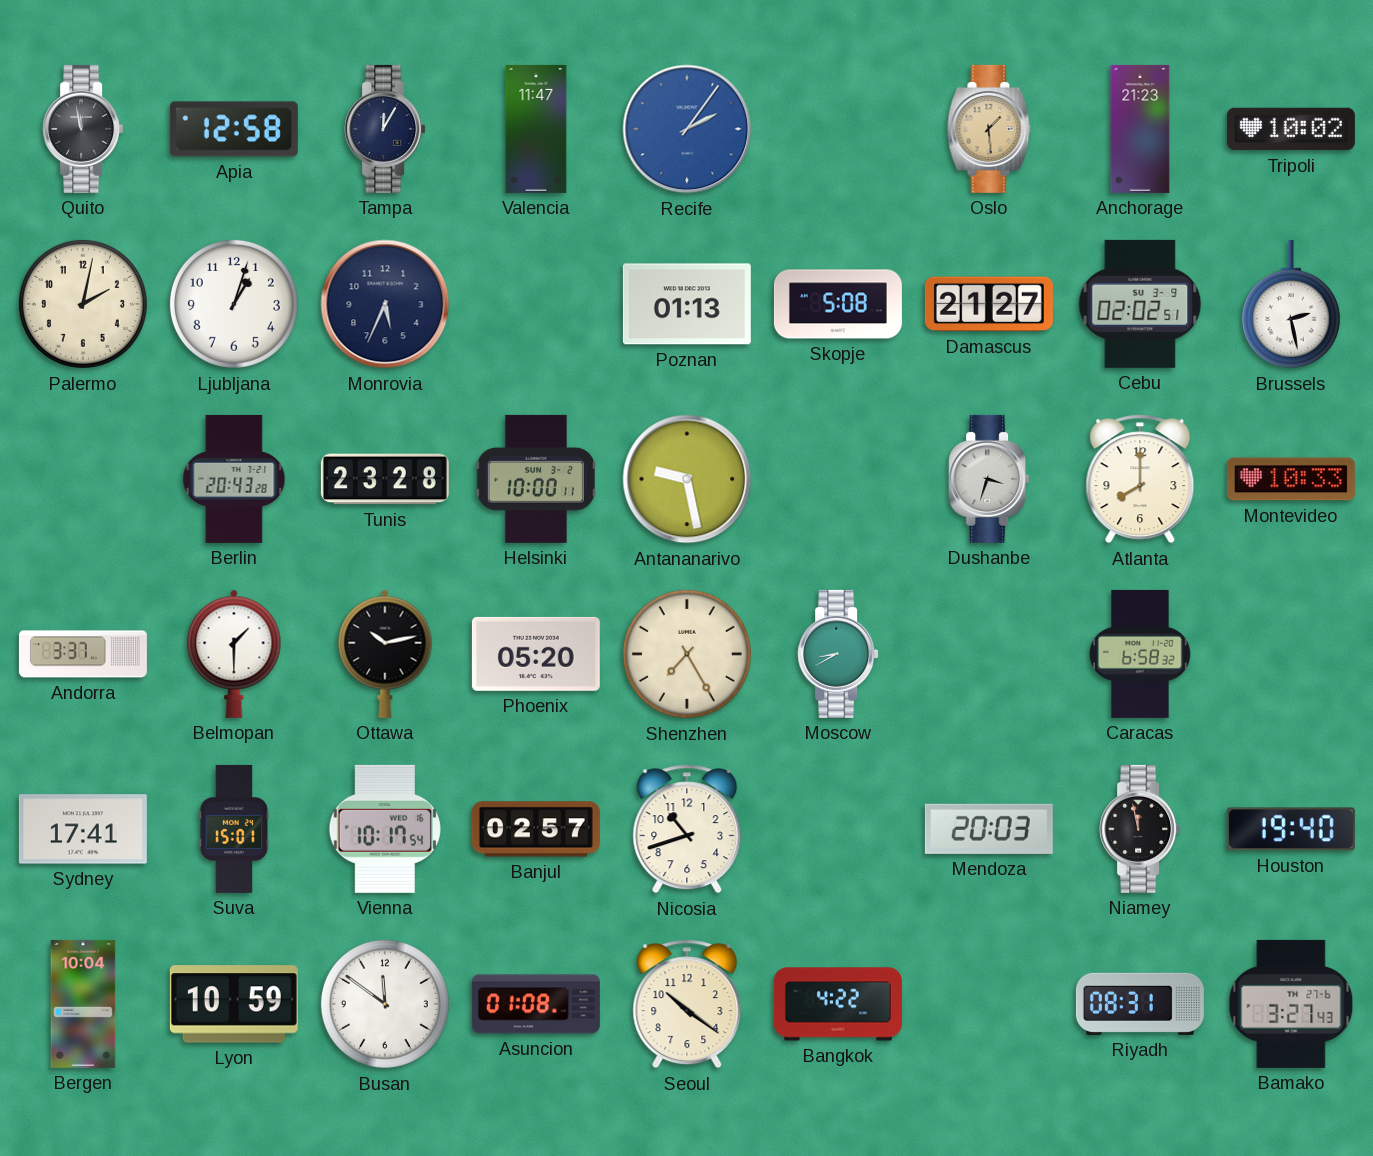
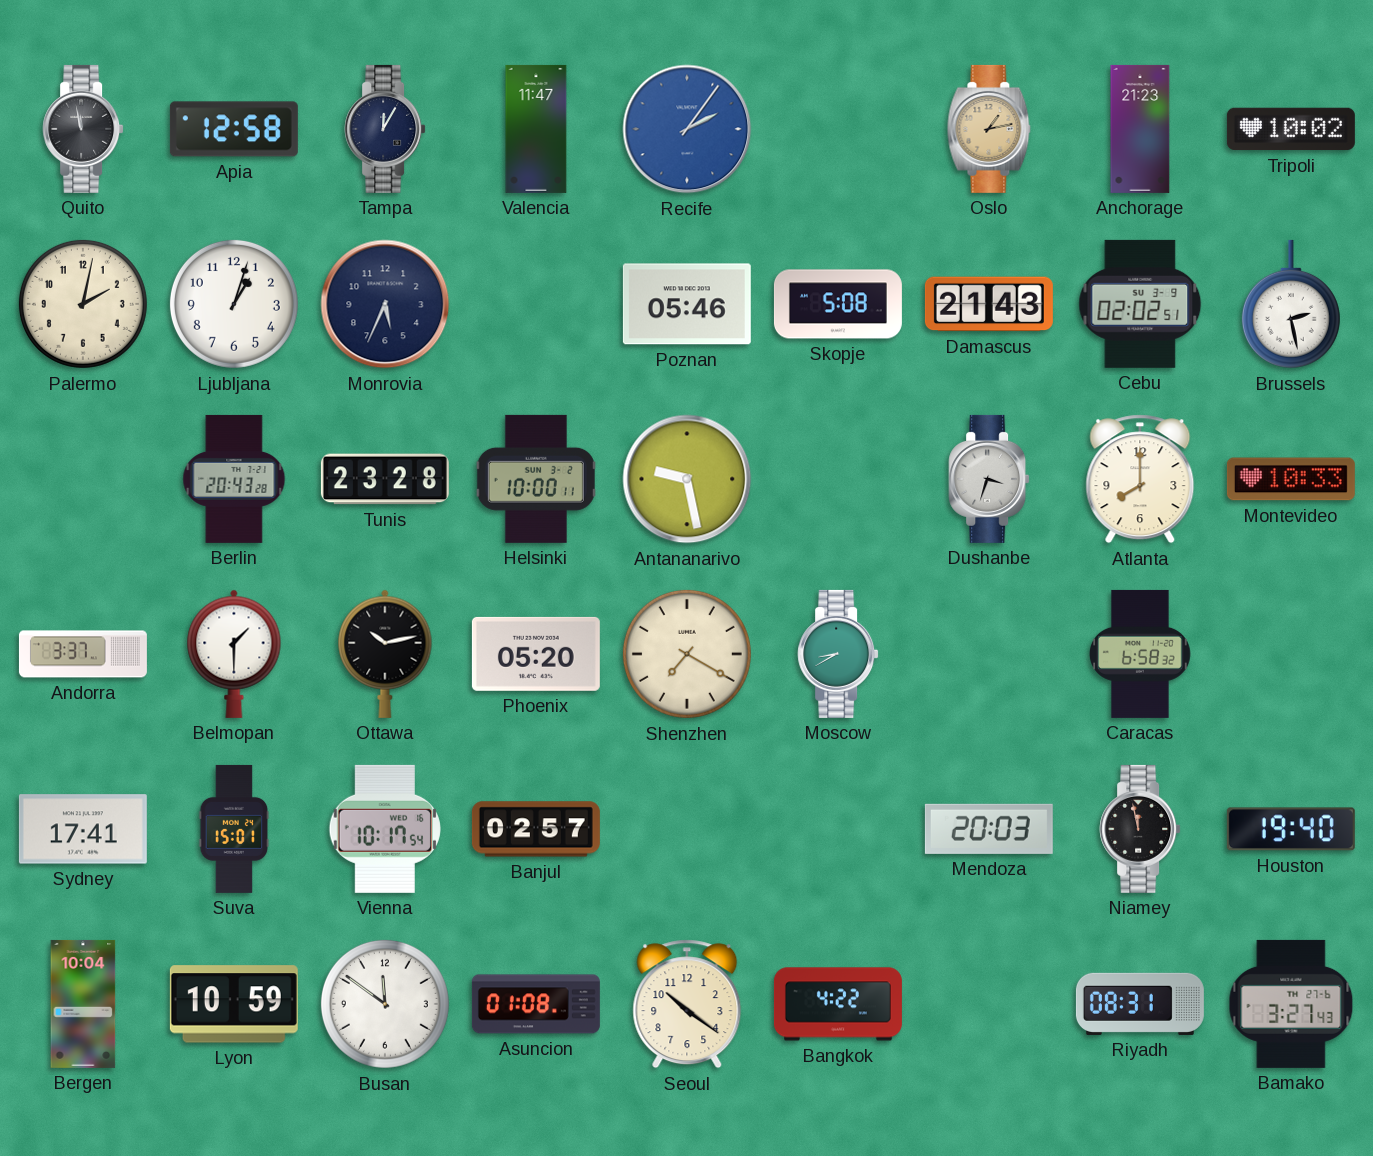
Oslo: 1:29 -> 1:13
Poznan: 01:13 -> 05:46
Damascus: 21:27 -> 21:43
Shenzhen: 7:25 -> 7:20
Nicosia: 10:42 -> none
